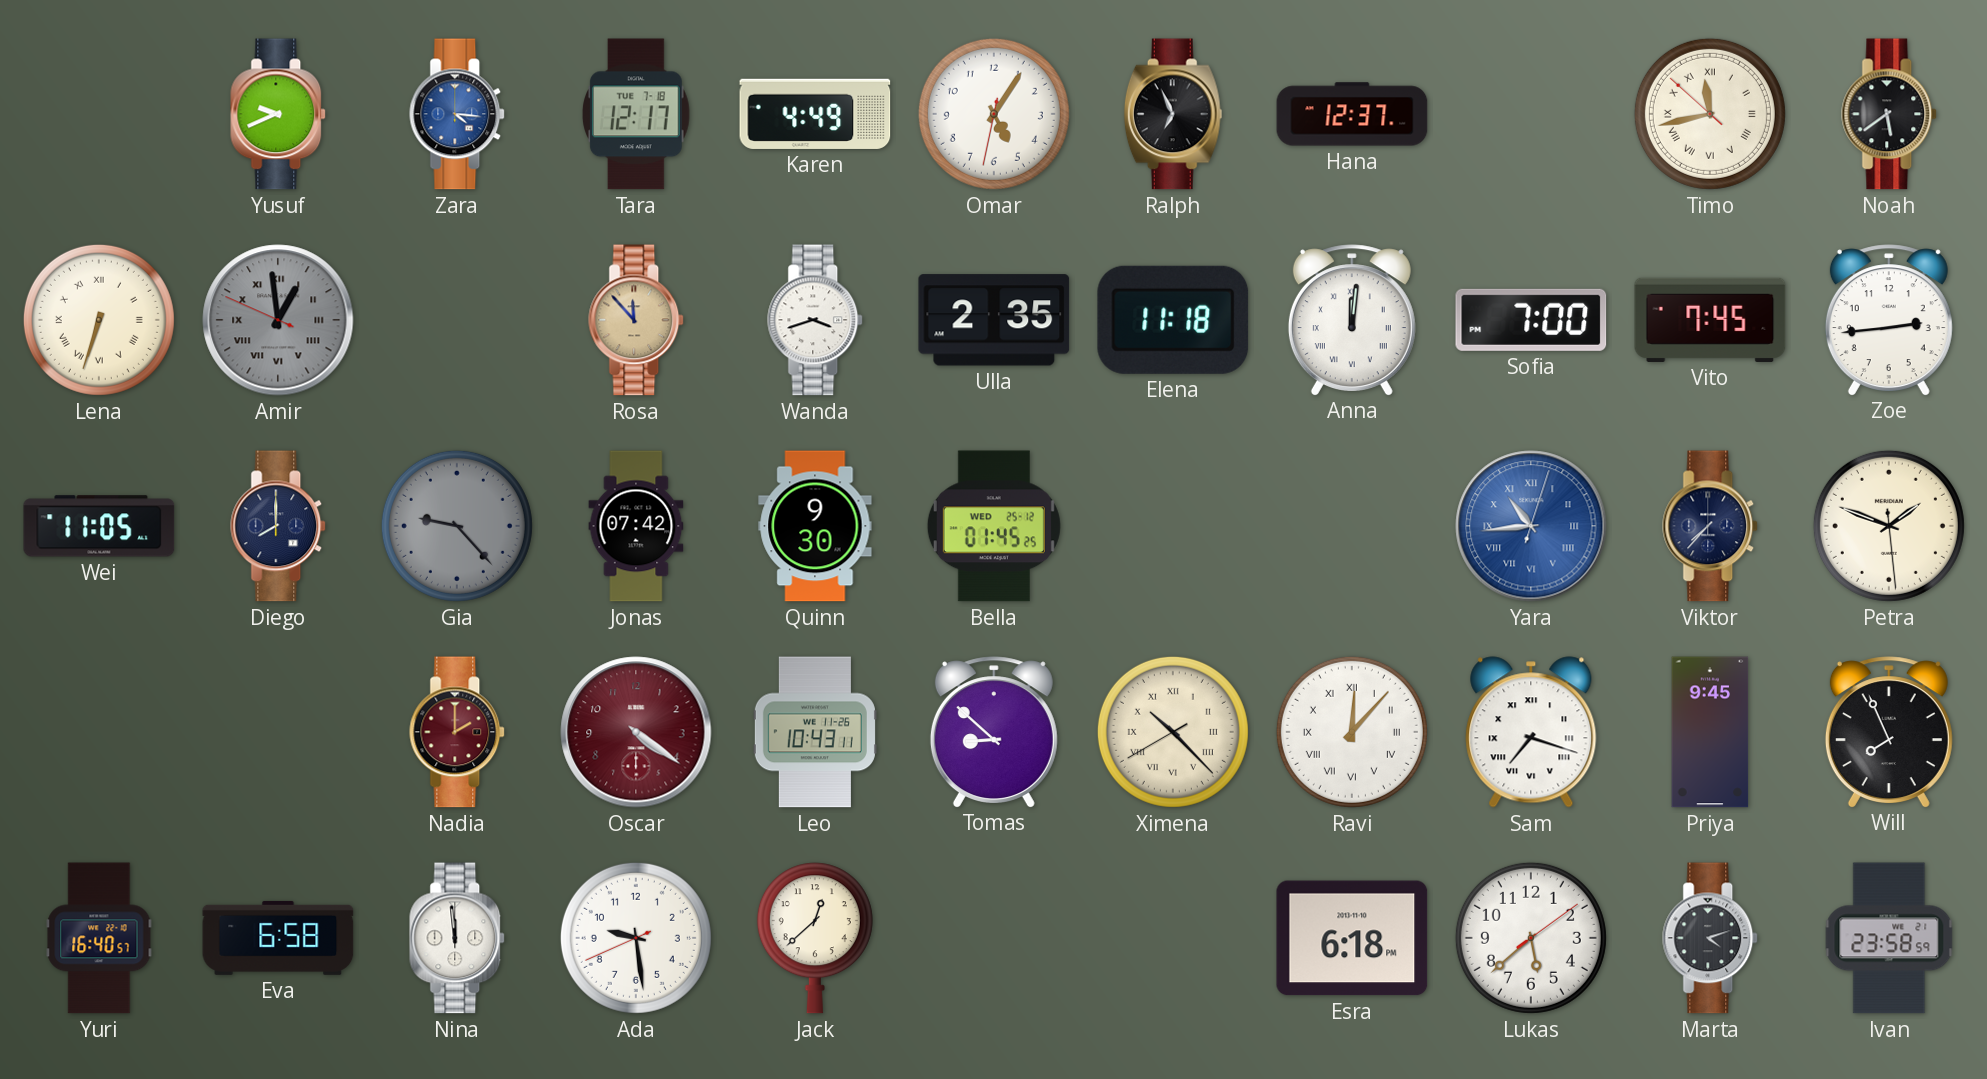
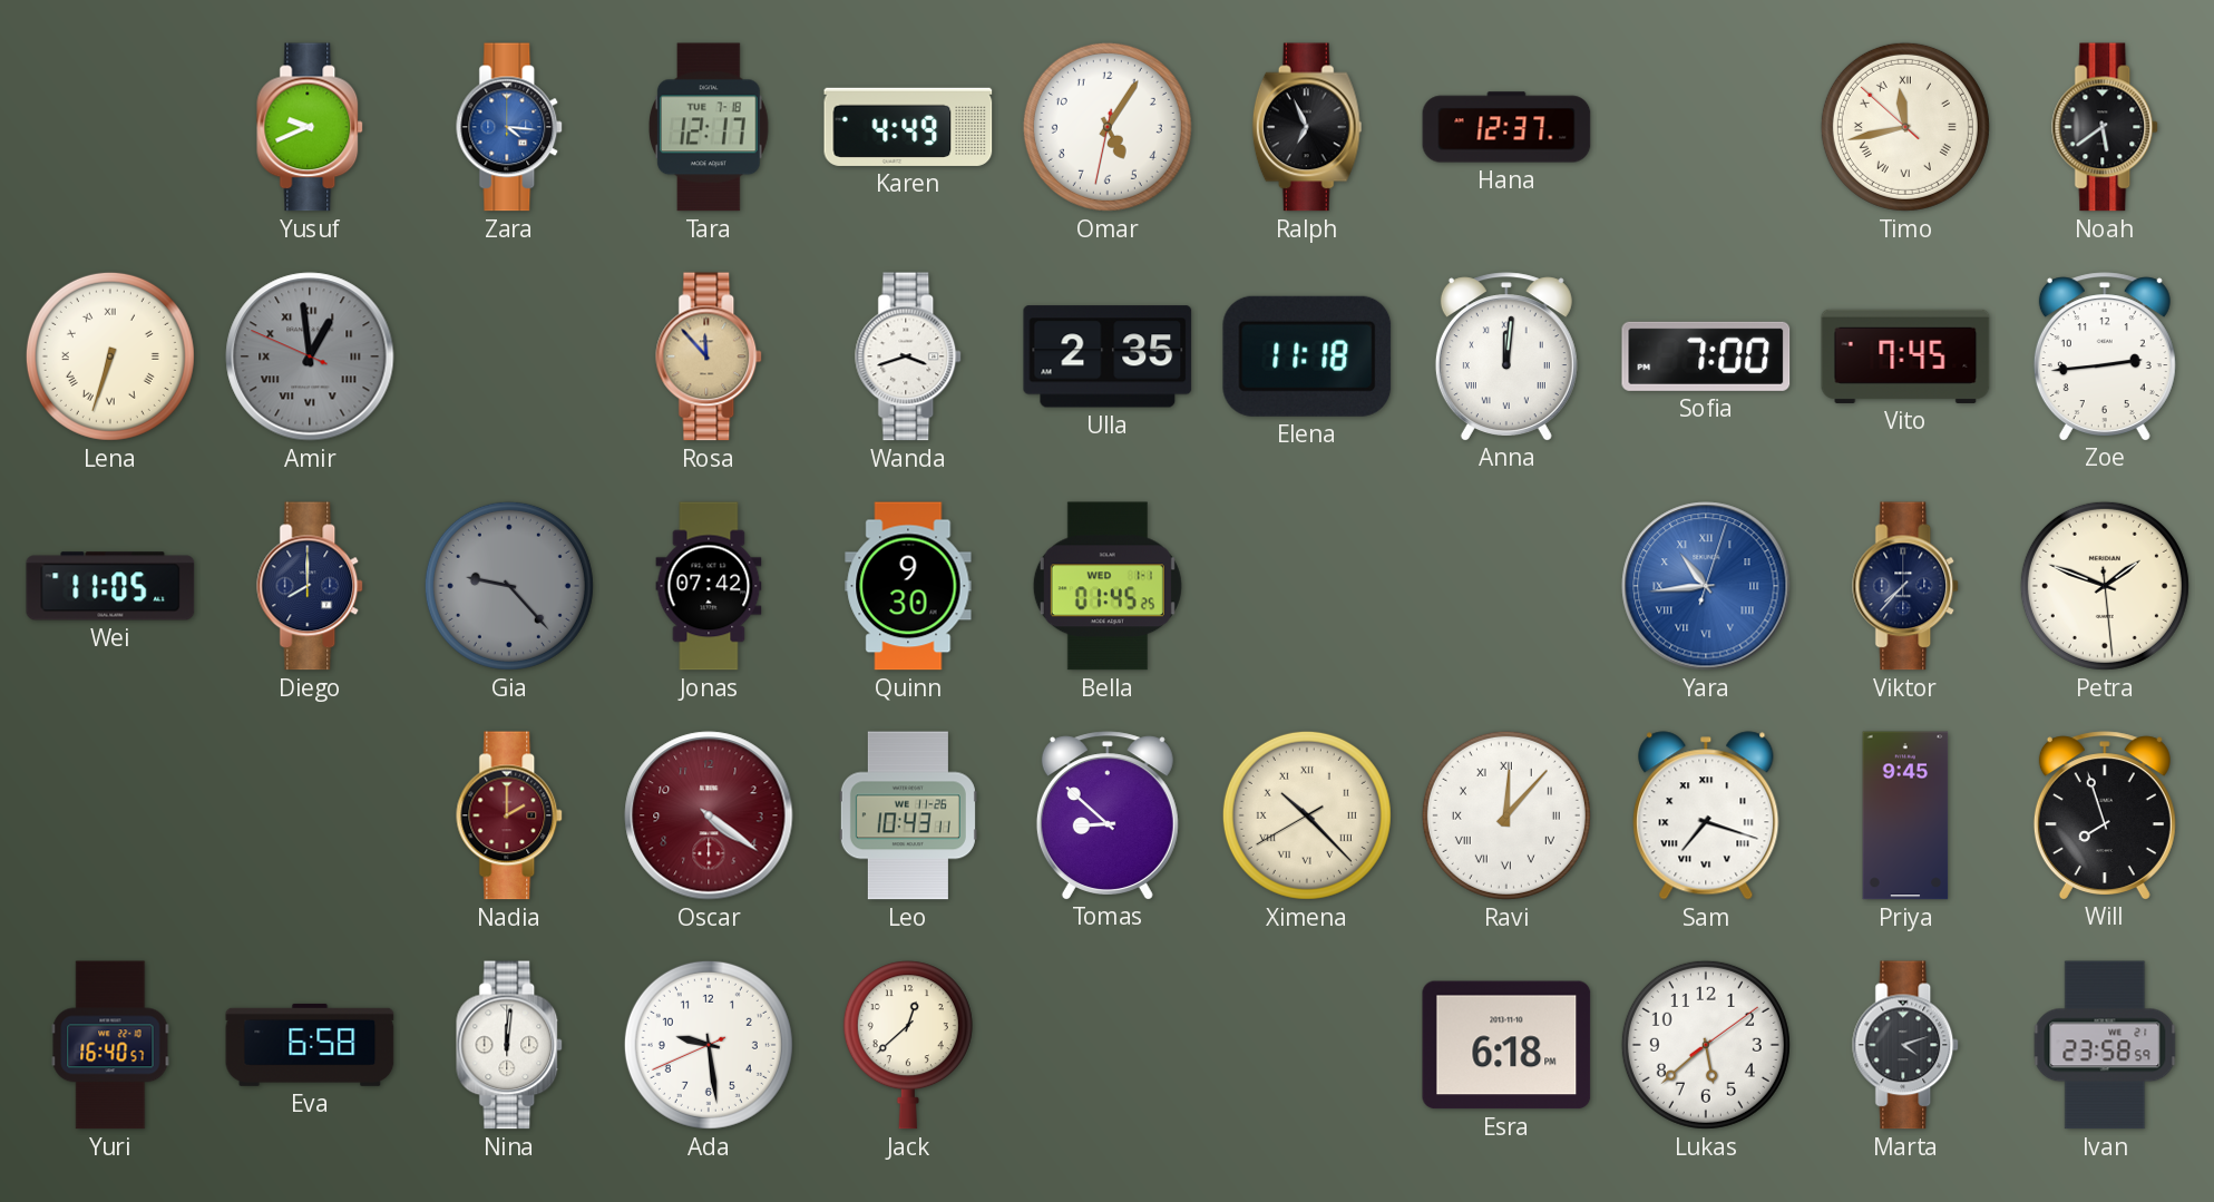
Bella date: WED 25-12 -> WED 1-1
Will: 7:56 -> 7:57
Nina: 11:59 -> 12:01
